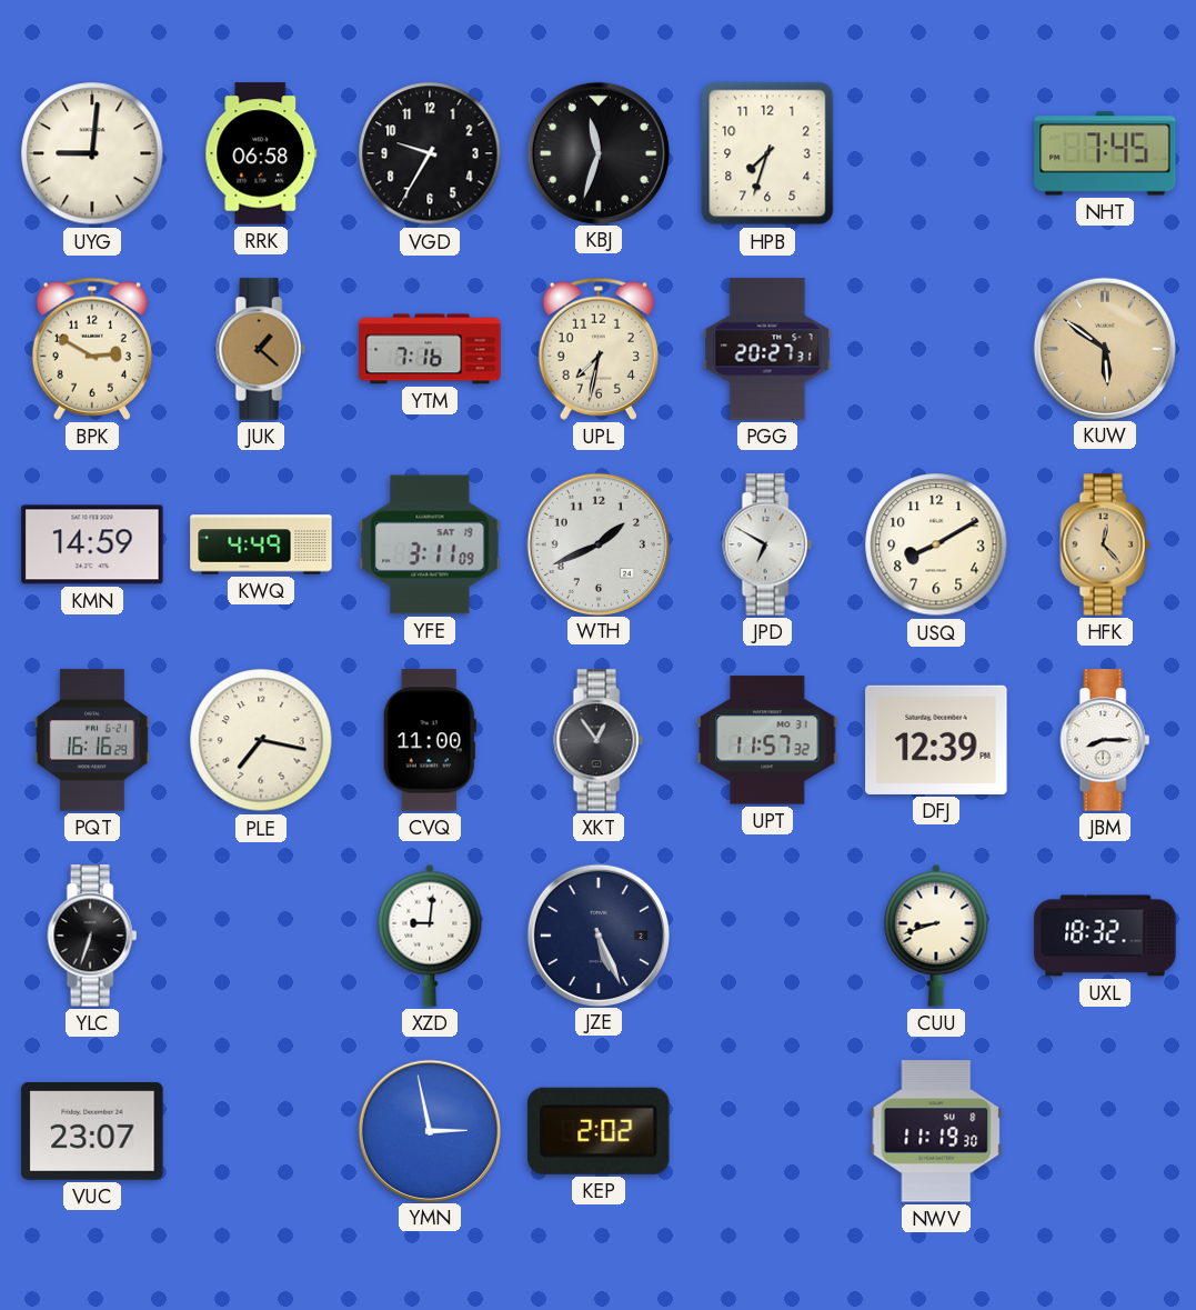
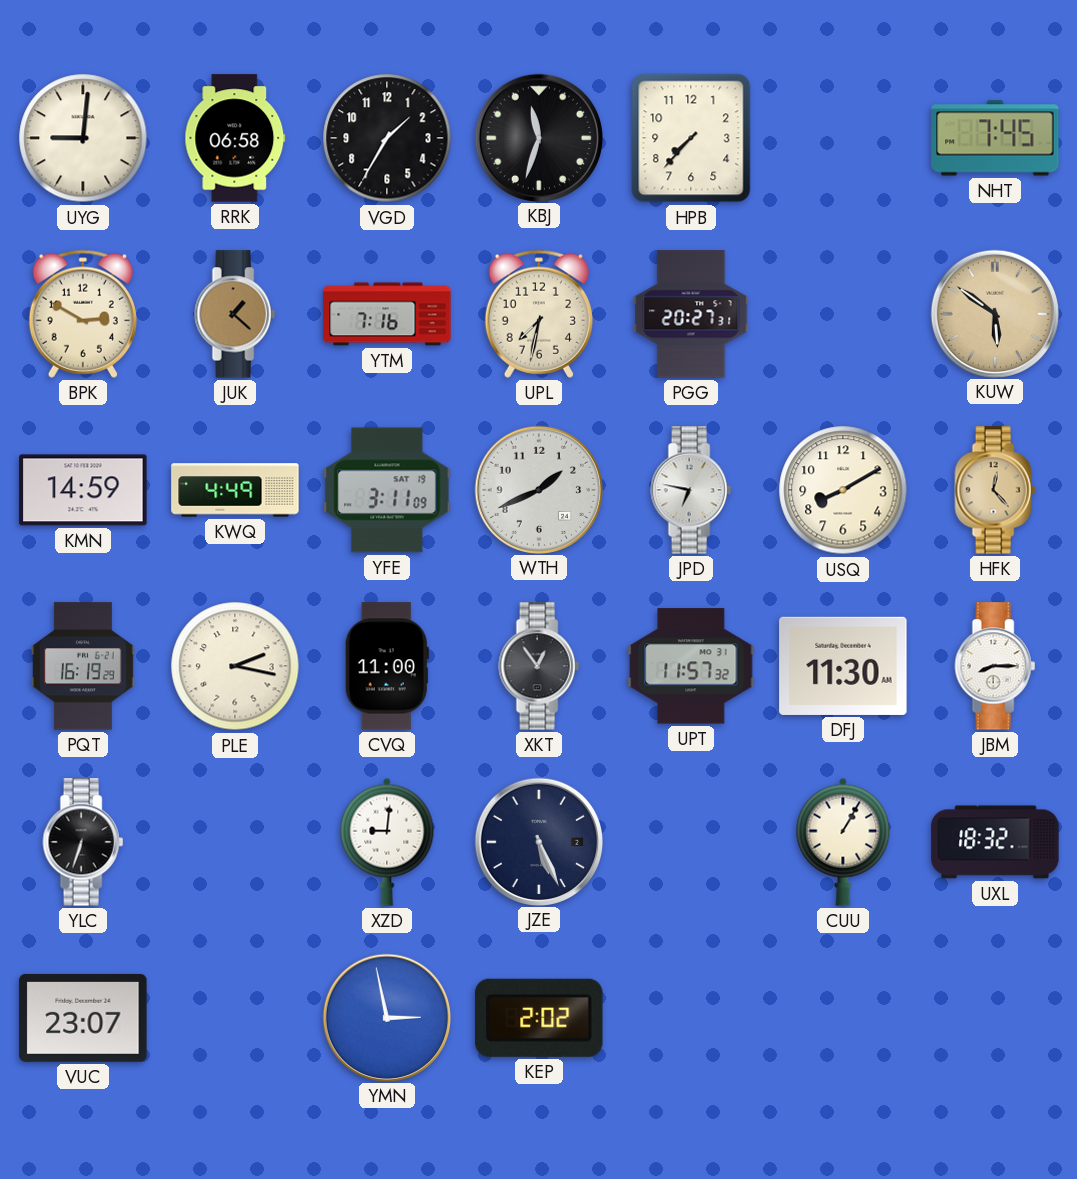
VGD: 9:35 -> 1:35
HPB: 7:33 -> 7:37
JPD: 6:50 -> 6:47
PQT: 16:16 -> 16:19
PLE: 7:17 -> 2:17
DFJ: 12:39 -> 11:30
CUU: 8:42 -> 1:05
NWV: 11:19 -> none
